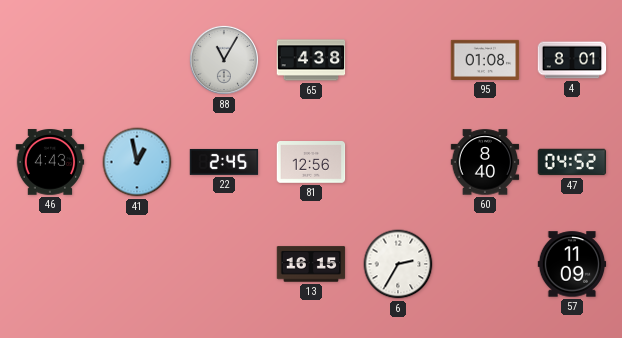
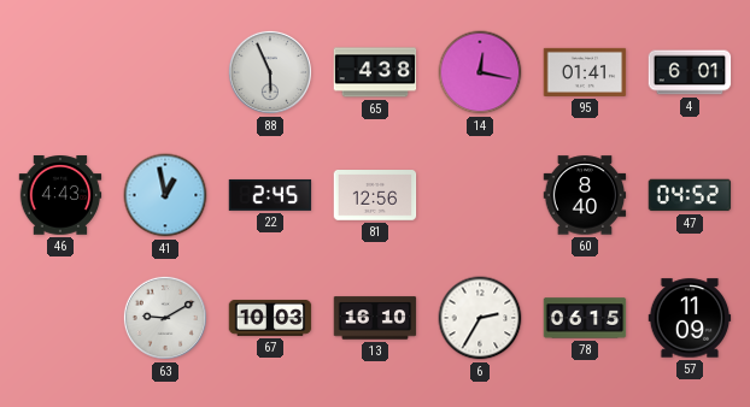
88: 11:05 -> 5:56
14: none -> 12:17
95: 01:08 -> 01:41
4: 8:01 -> 6:01
63: none -> 9:10
67: none -> 10:03
13: 16:15 -> 16:10
78: none -> 06:15
